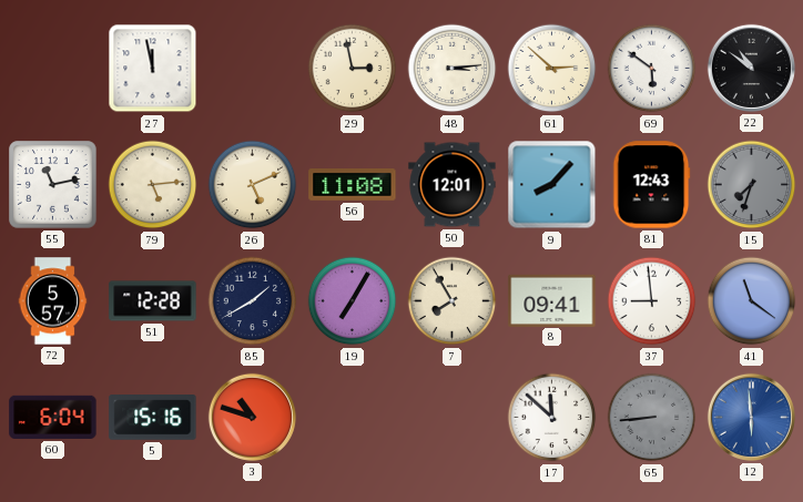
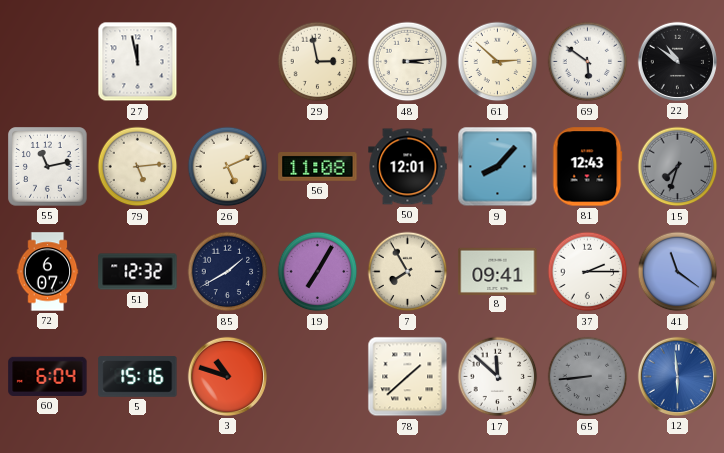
72: 5:57 -> 6:07
51: 12:28 -> 12:32
37: 8:59 -> 2:15
78: none -> 1:38
